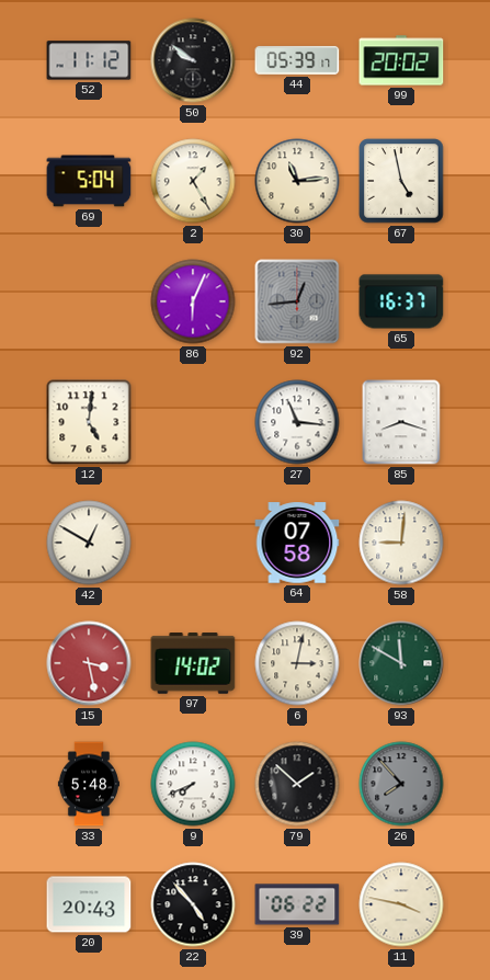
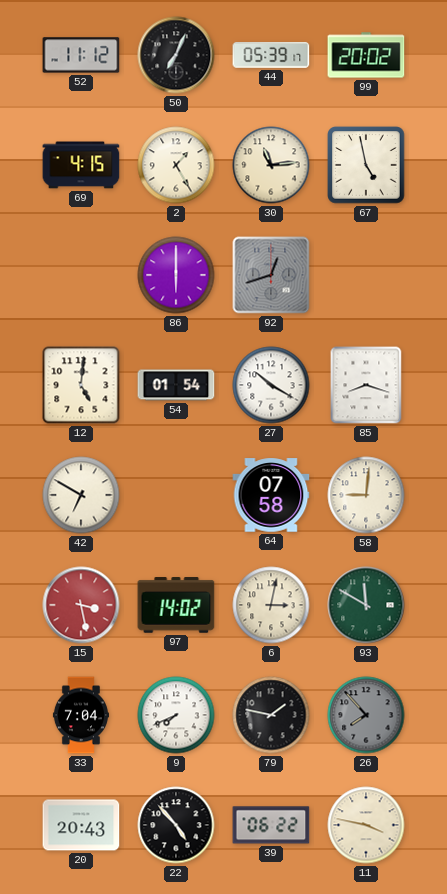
50: 9:51 -> 7:04
69: 5:04 -> 4:15
86: 6:04 -> 6:00
92: 12:44 -> 12:42
65: 16:37 -> none
54: none -> 01:54
27: 11:16 -> 10:20
42: 12:50 -> 6:50
33: 5:48 -> 7:04
79: 1:52 -> 1:47
